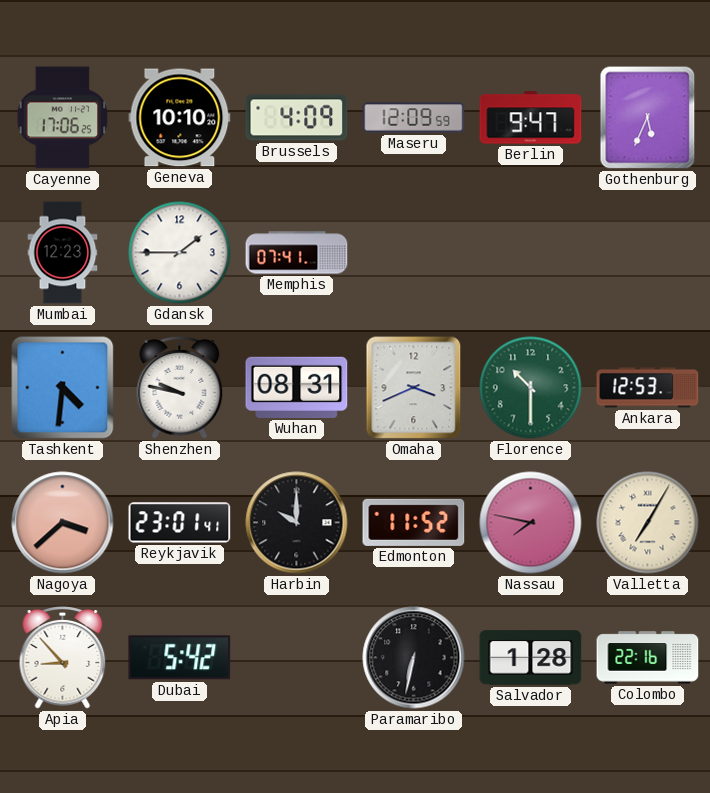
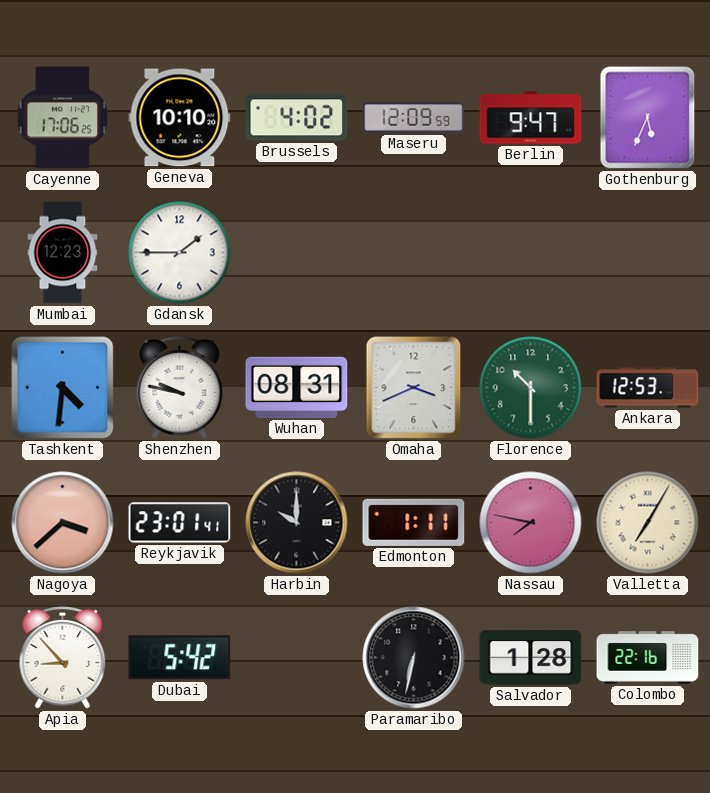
Brussels: 4:09 -> 4:02
Memphis: 07:41 -> none
Edmonton: 11:52 -> 1:11
